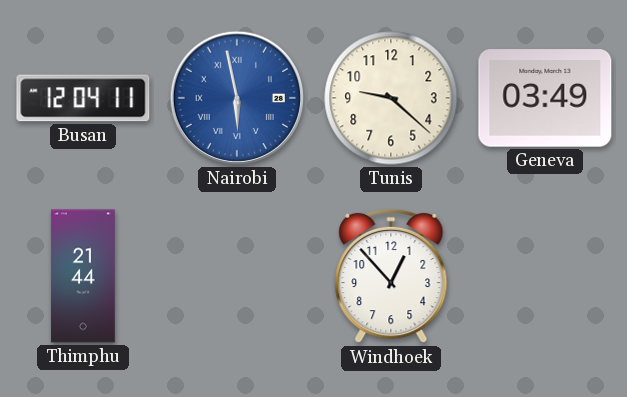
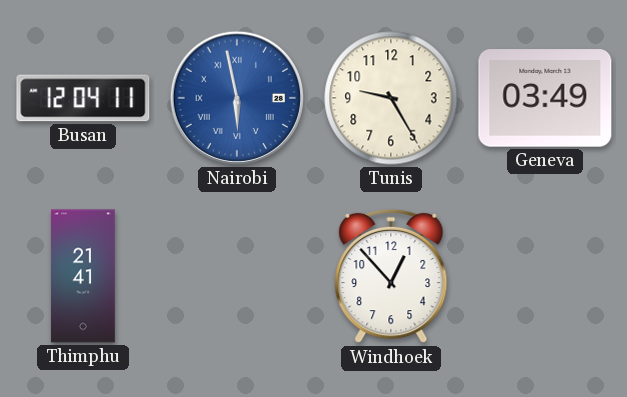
Tunis: 9:22 -> 9:25
Thimphu: 21:44 -> 21:41
